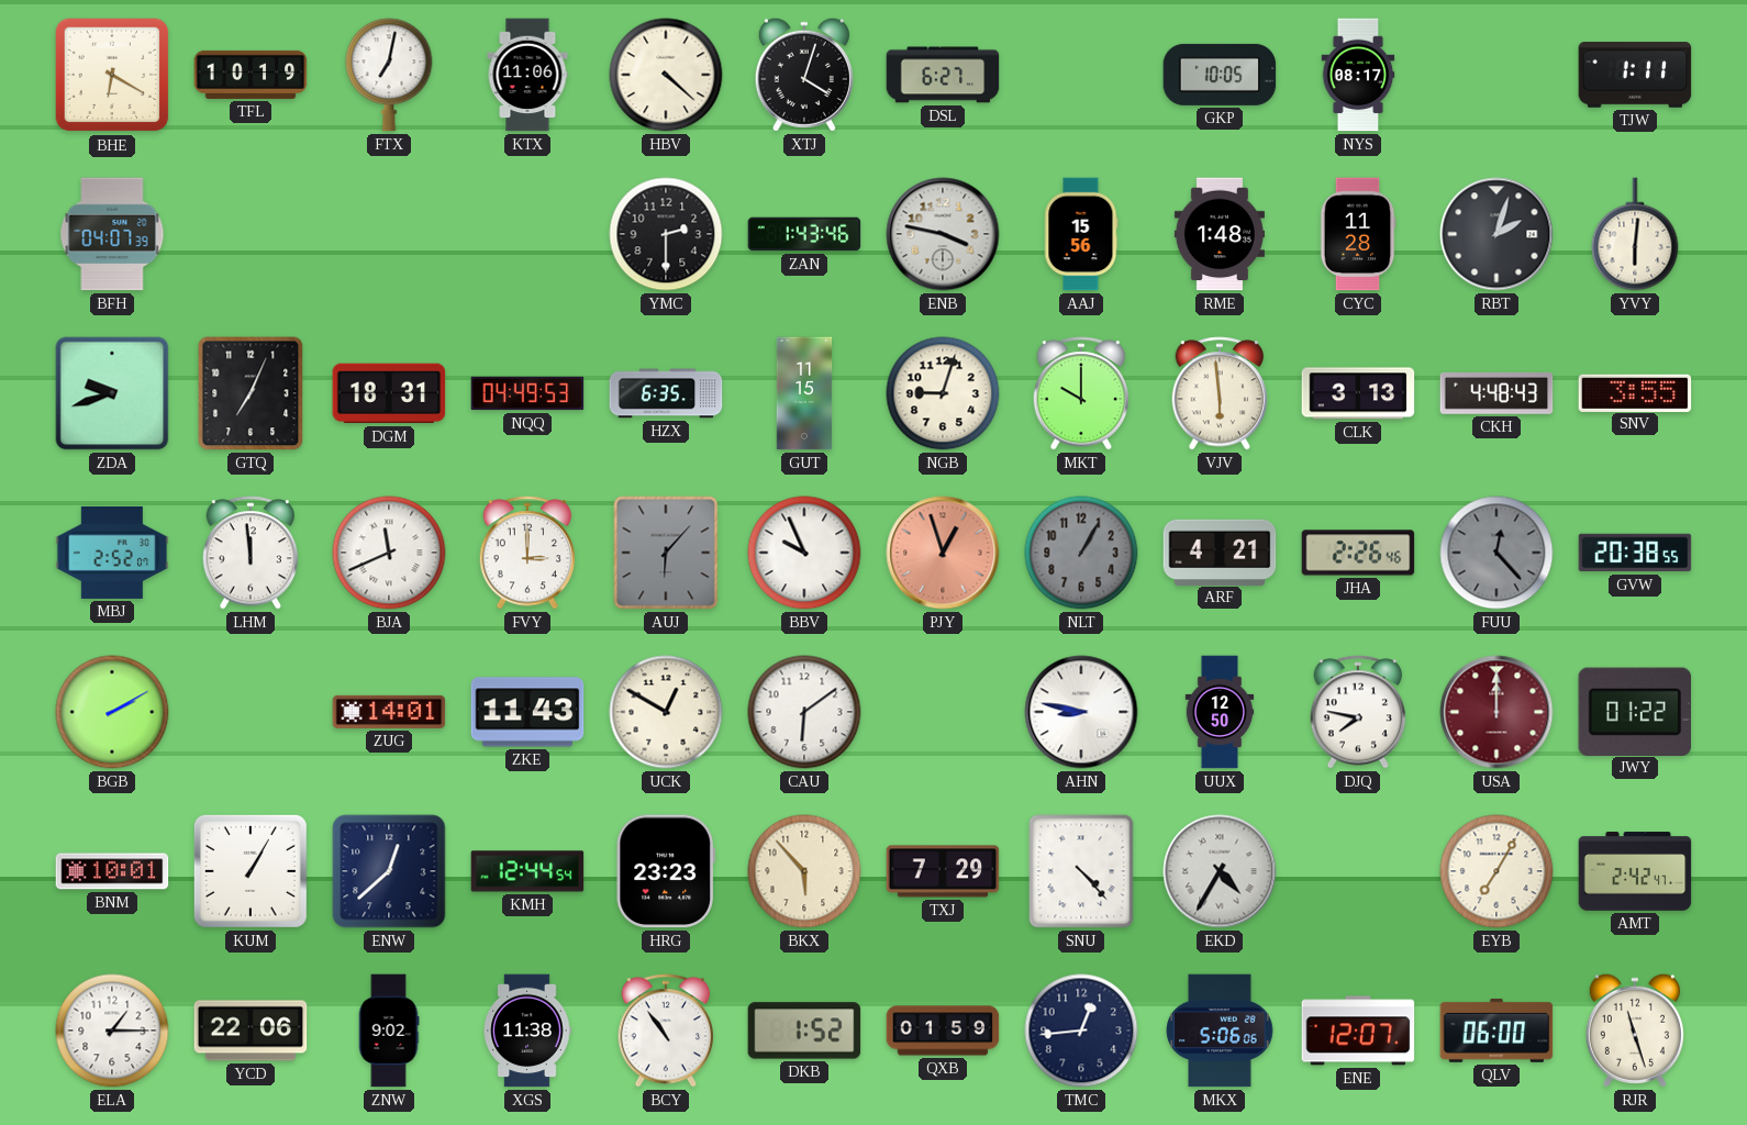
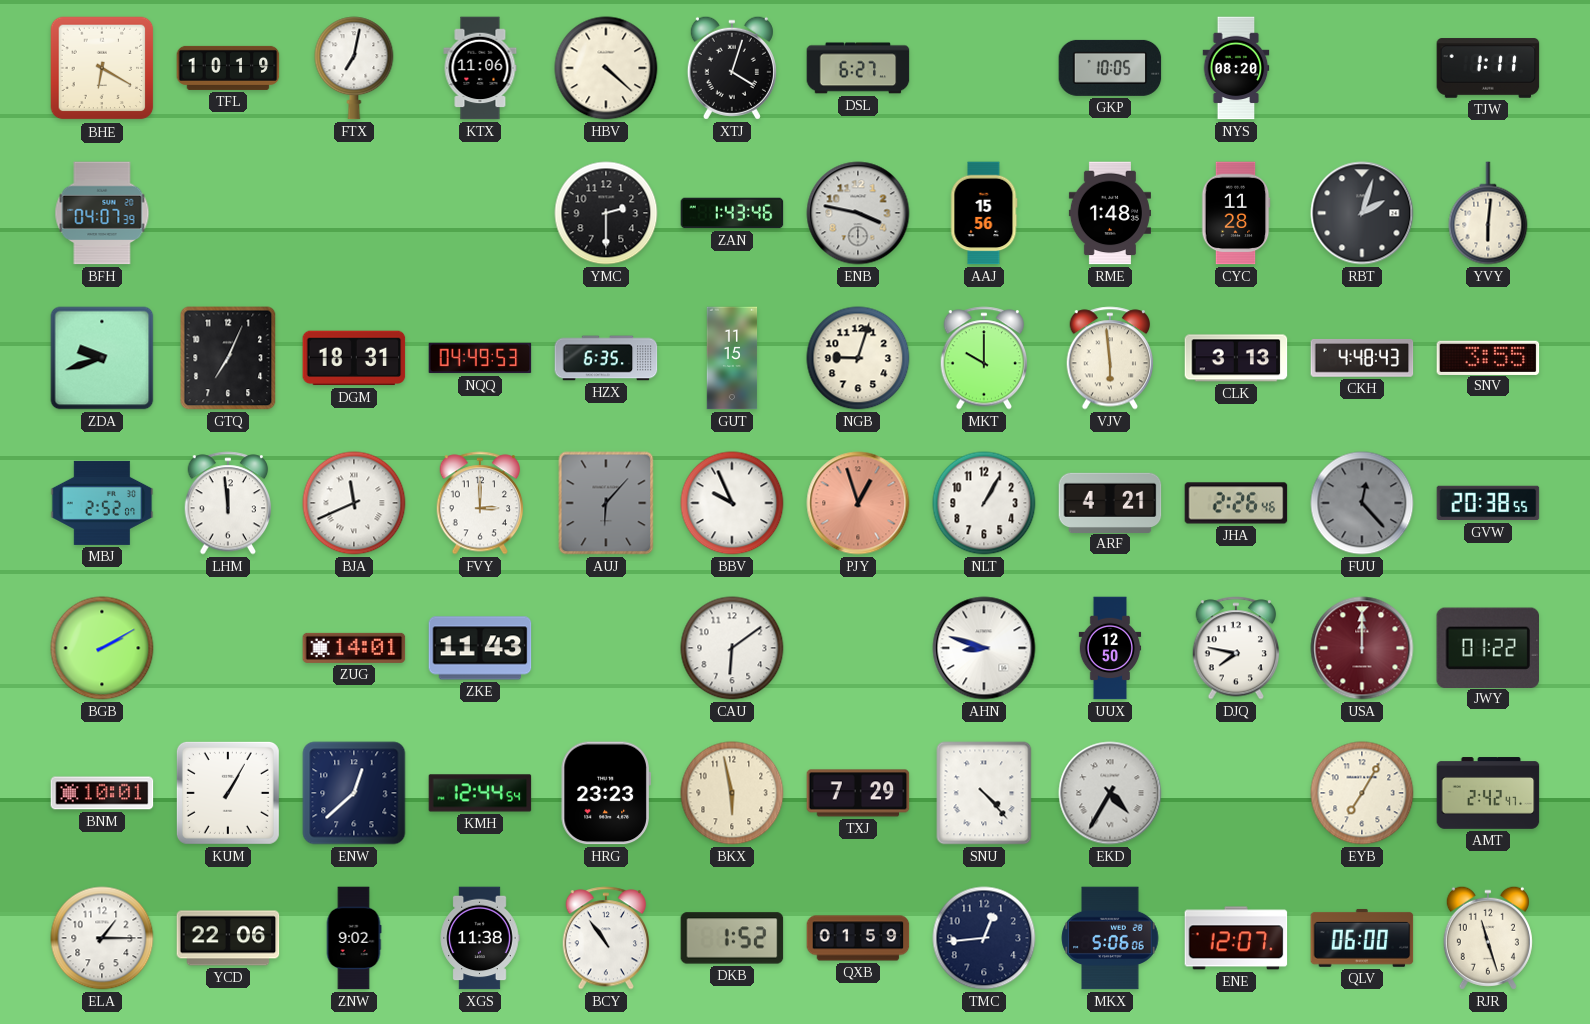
NYS: 08:17 -> 08:20
NLT dial: grey -> white
UCK: 12:50 -> none
AHN: 8:47 -> 8:48
BKX: 5:53 -> 5:58
